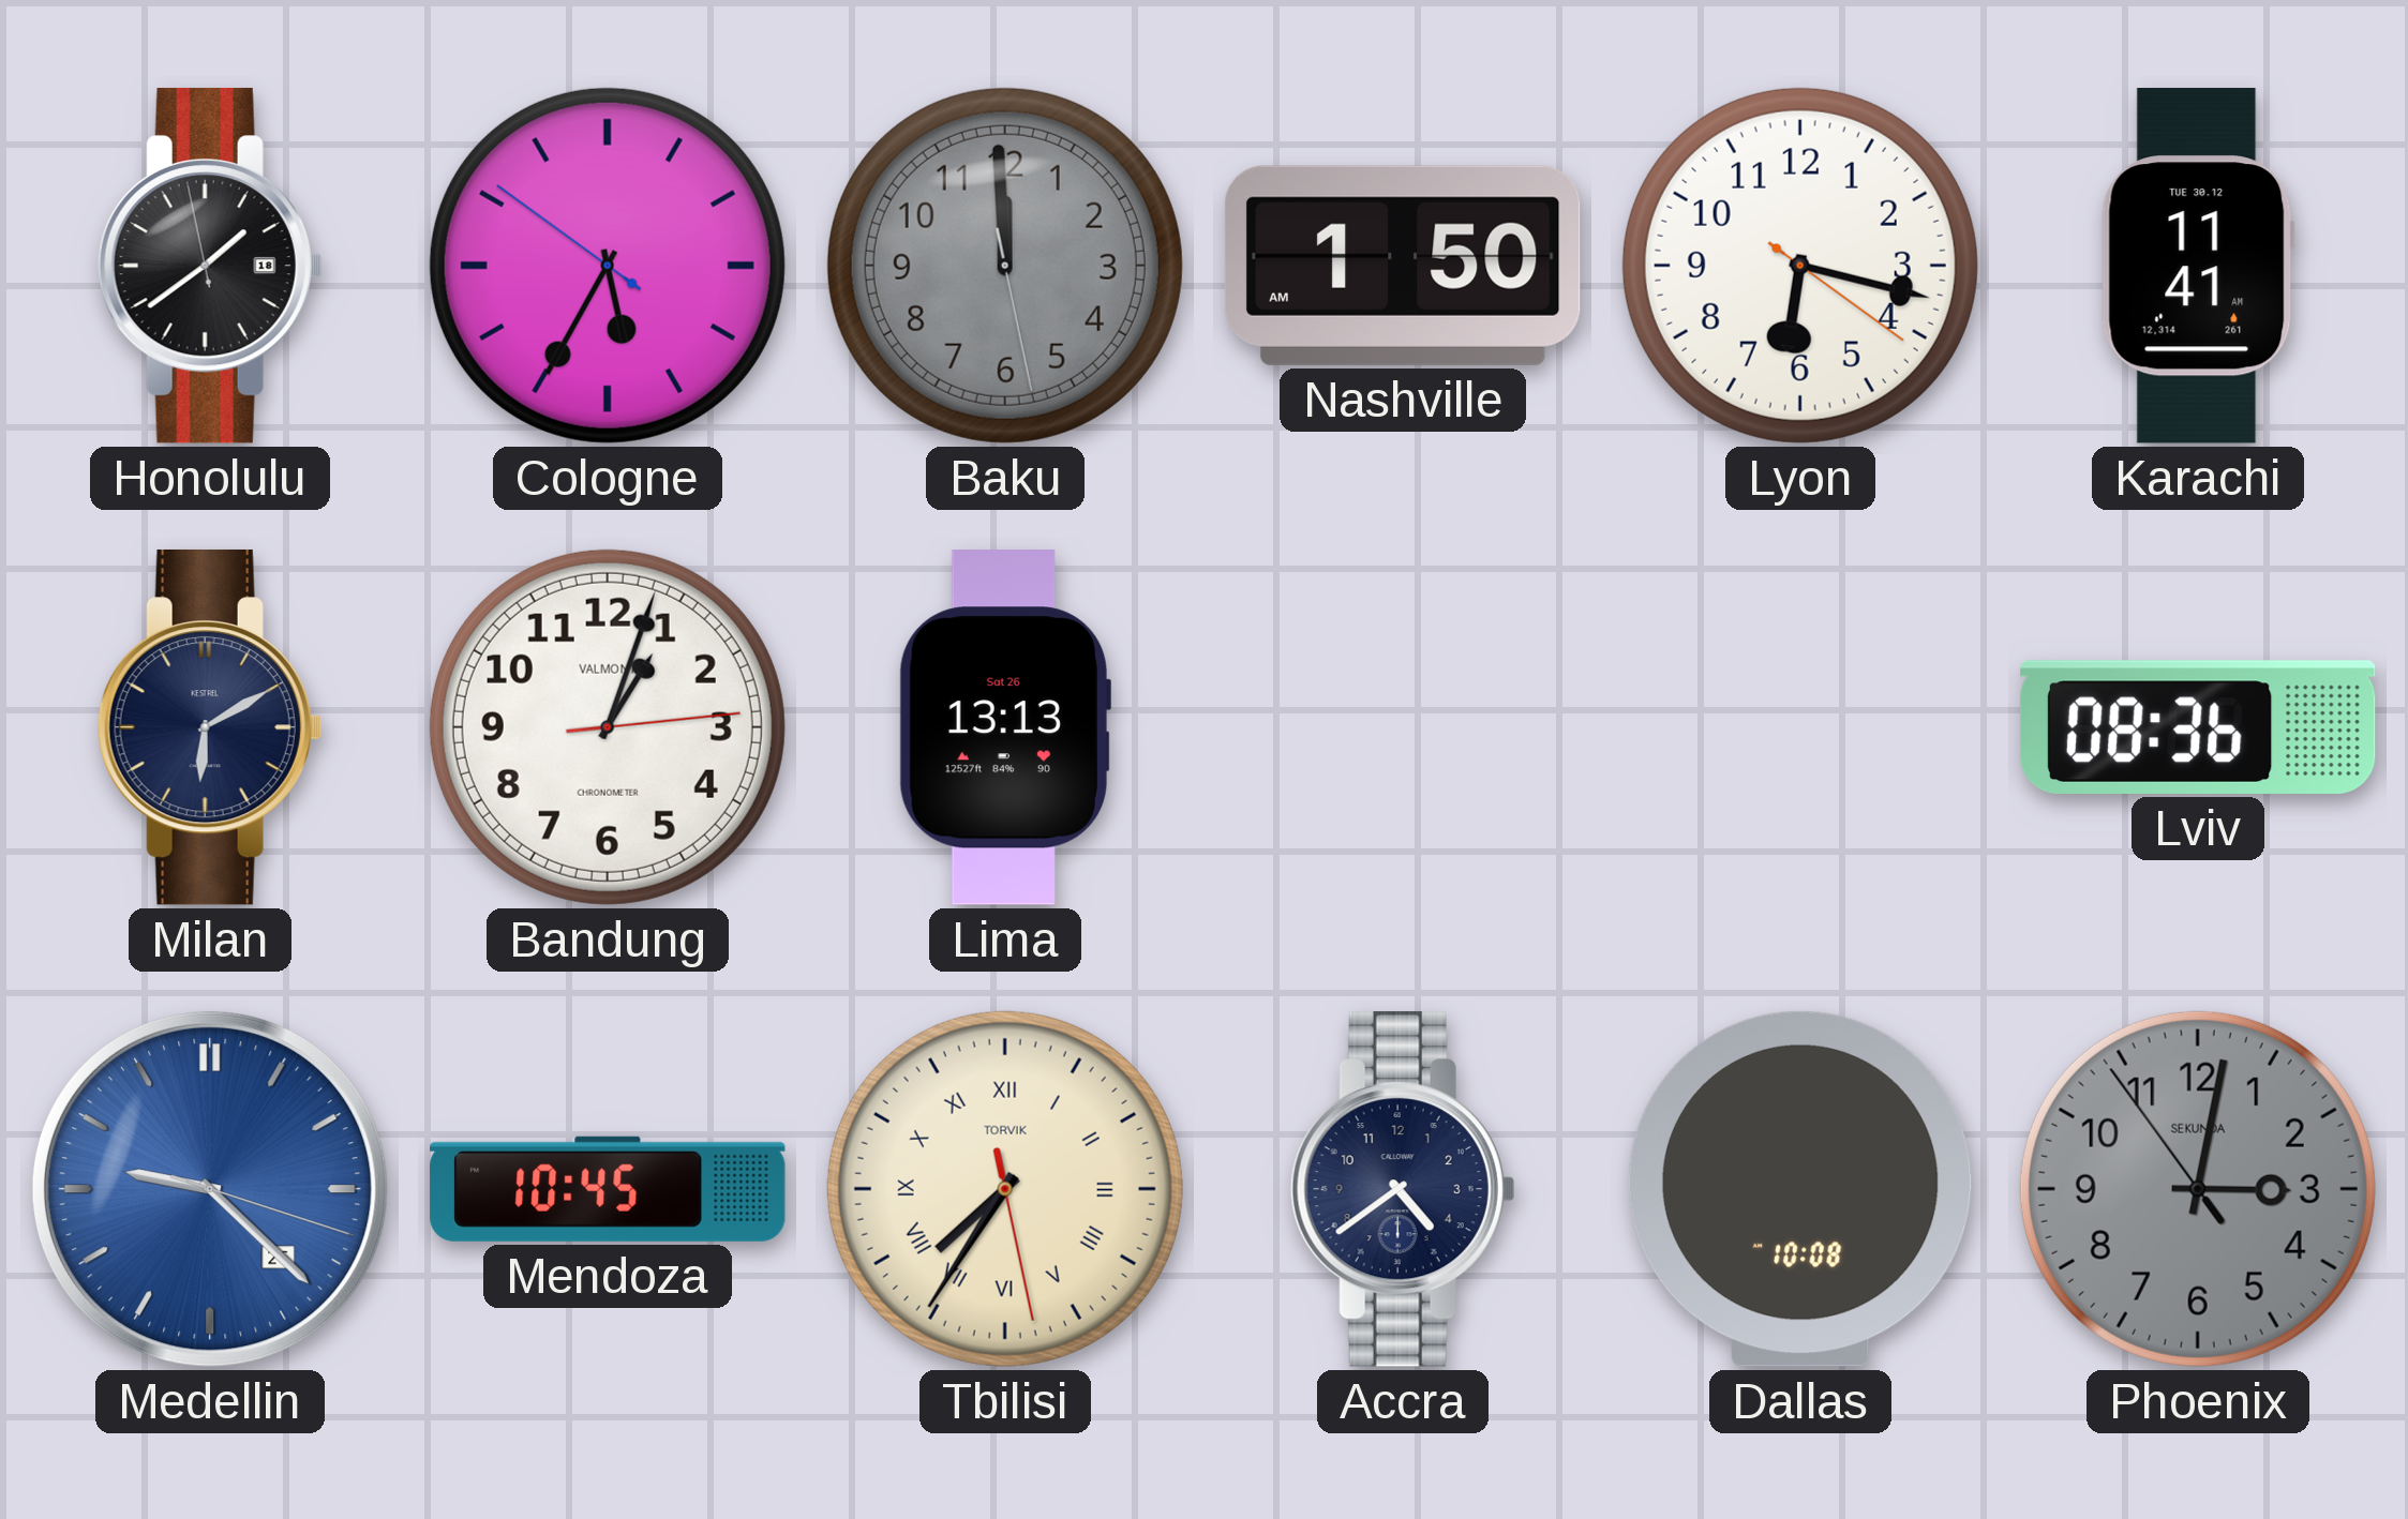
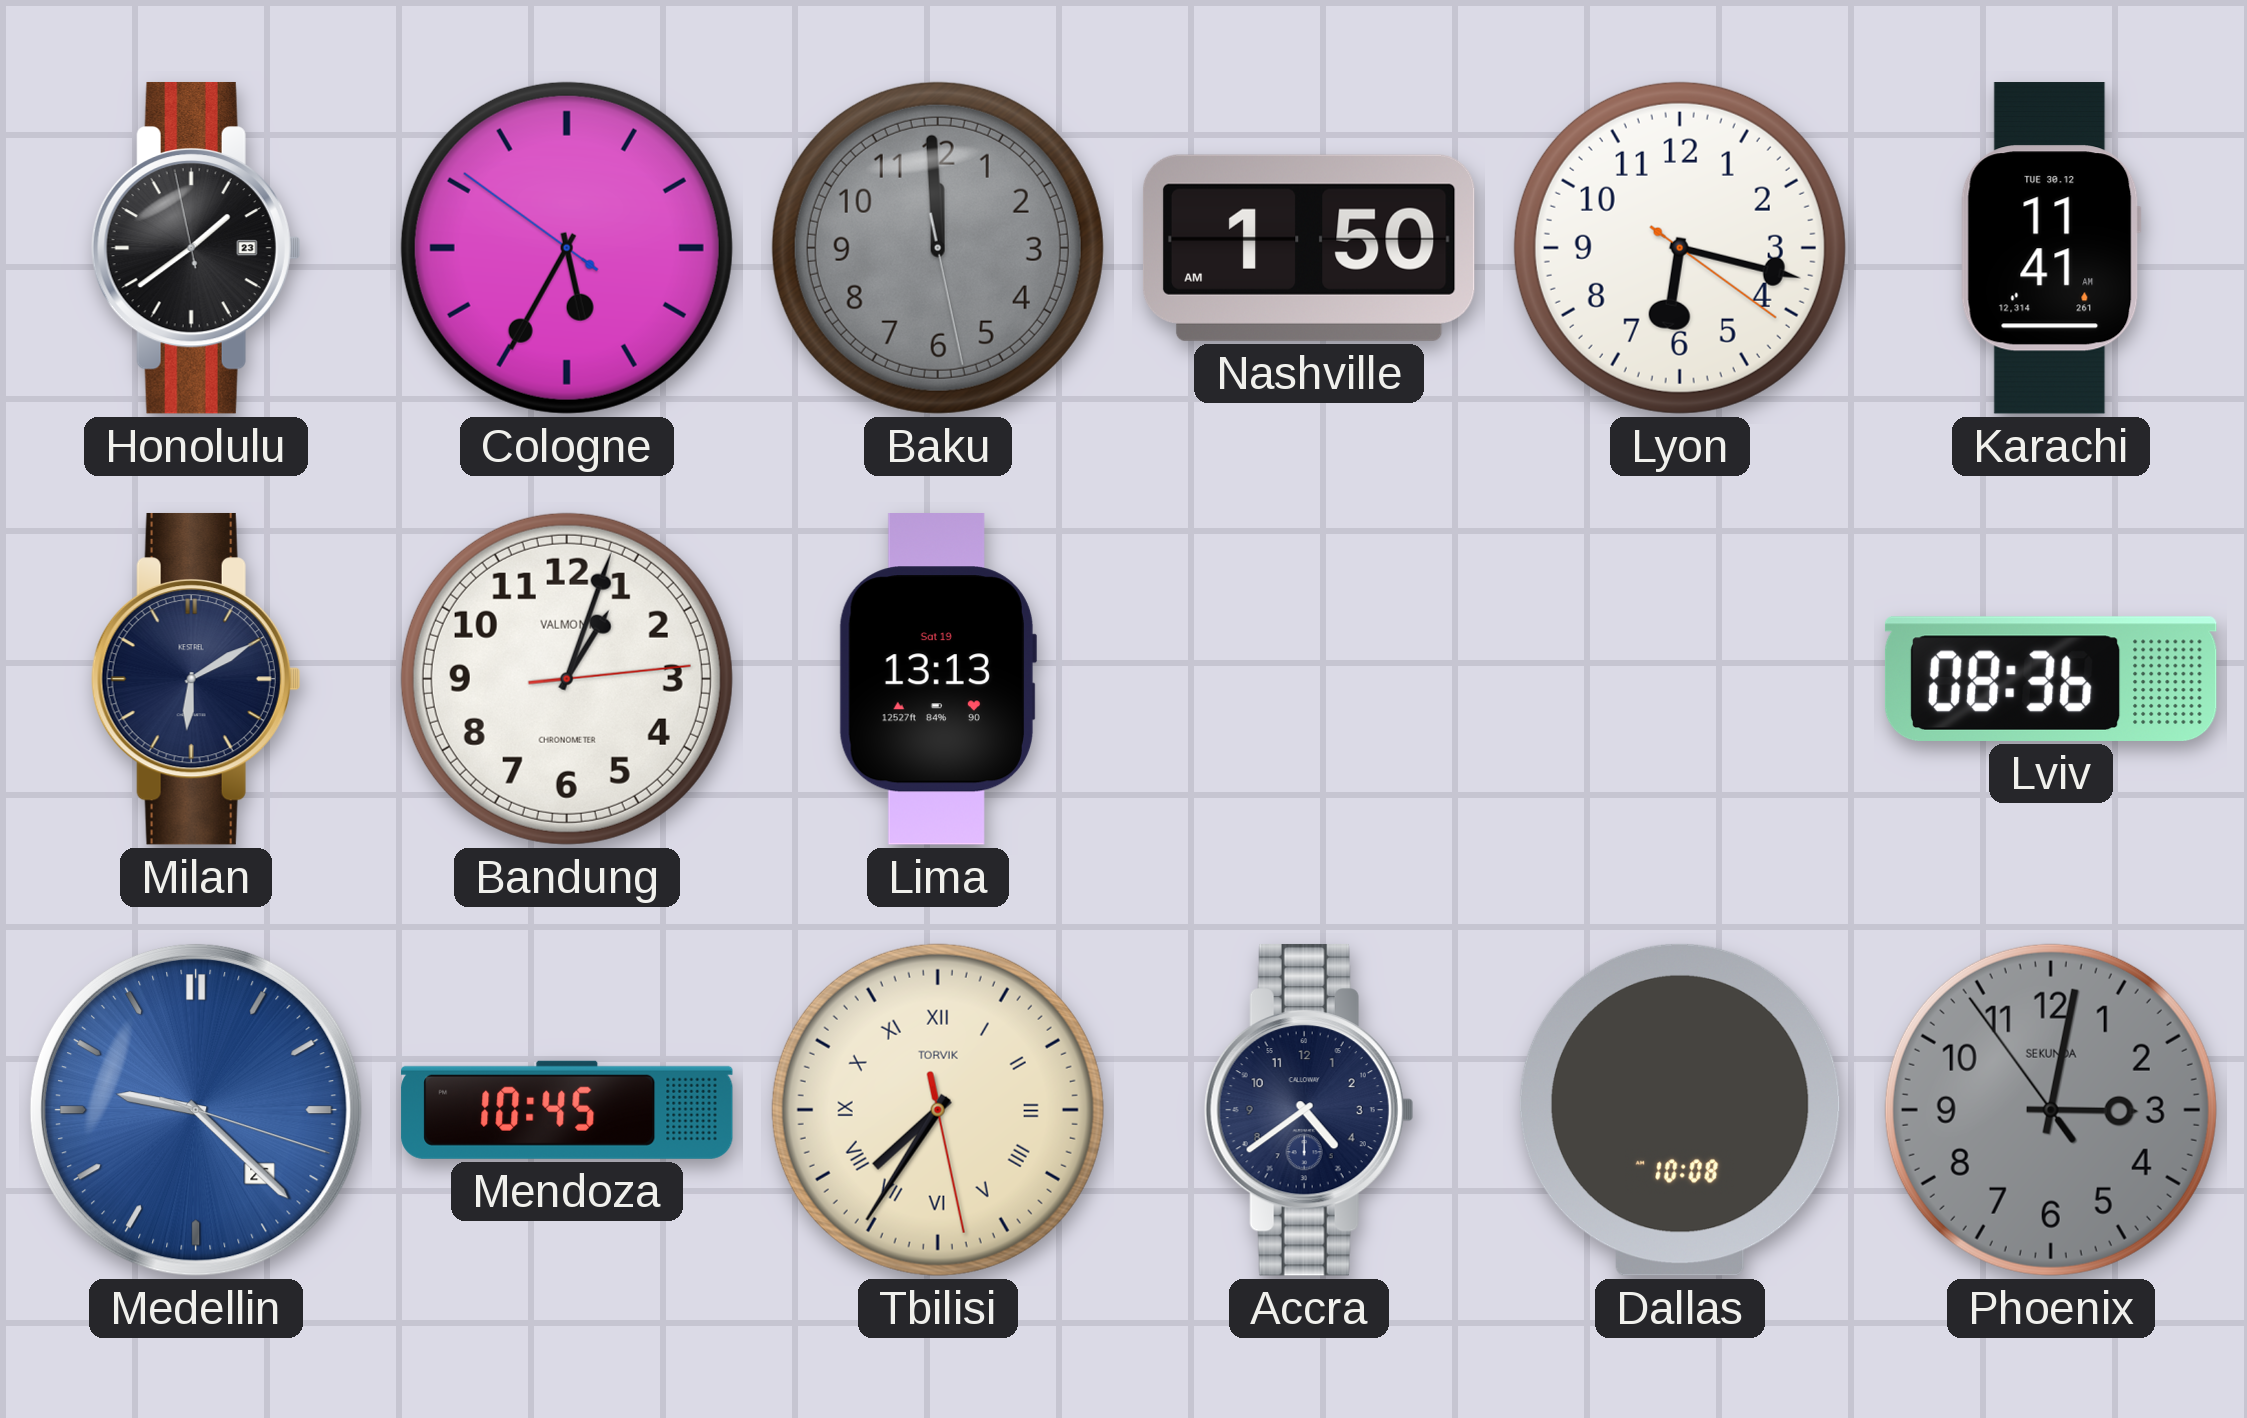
Honolulu date: 18 -> 23
Lima date: Sat 26 -> Sat 19
